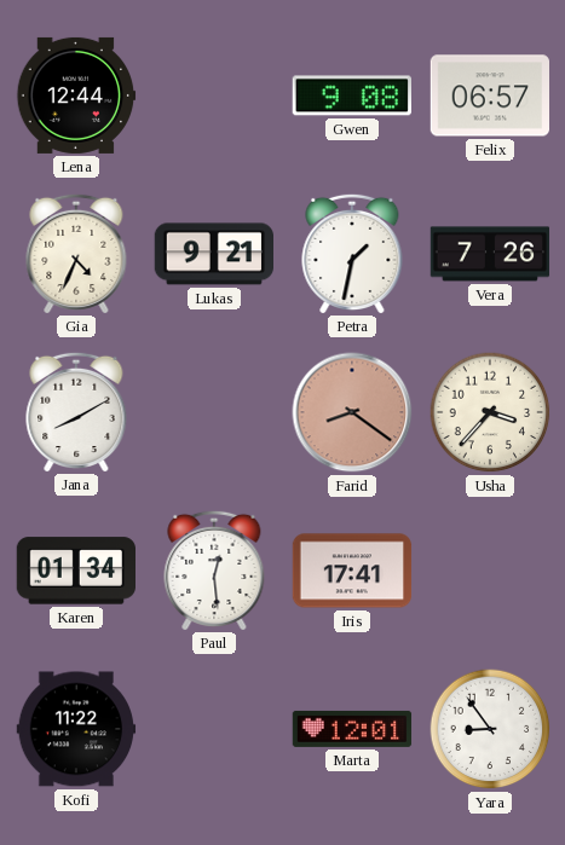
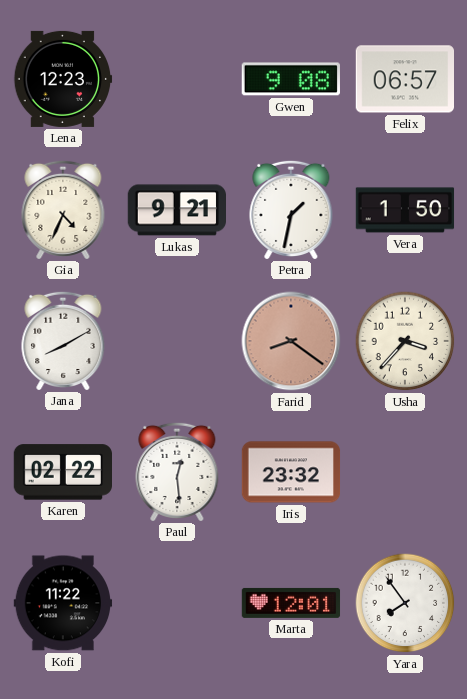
Lena: 12:44 -> 12:23
Vera: 7:26 -> 1:50
Karen: 01:34 -> 02:22
Iris: 17:41 -> 23:32
Yara: 8:54 -> 7:54
